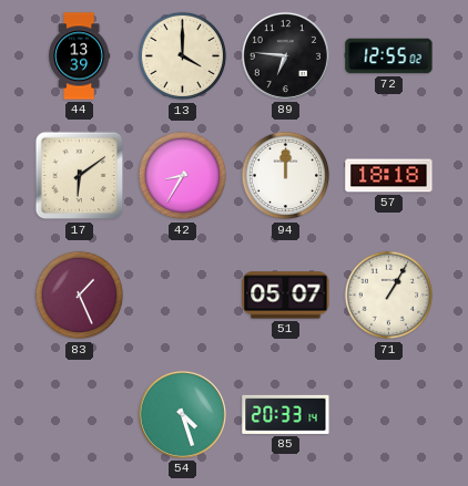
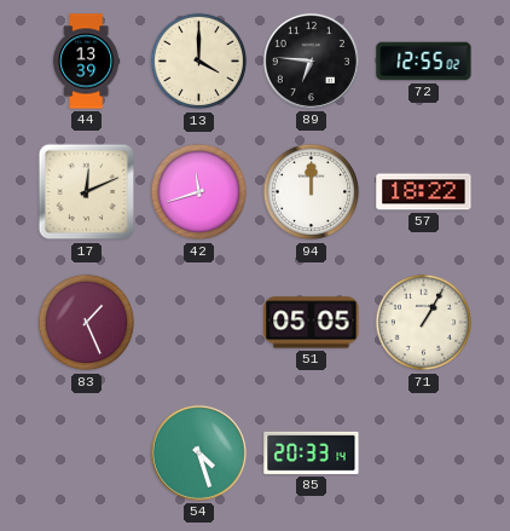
17: 6:09 -> 12:11
42: 8:35 -> 11:42
57: 18:18 -> 18:22
51: 05:07 -> 05:05
